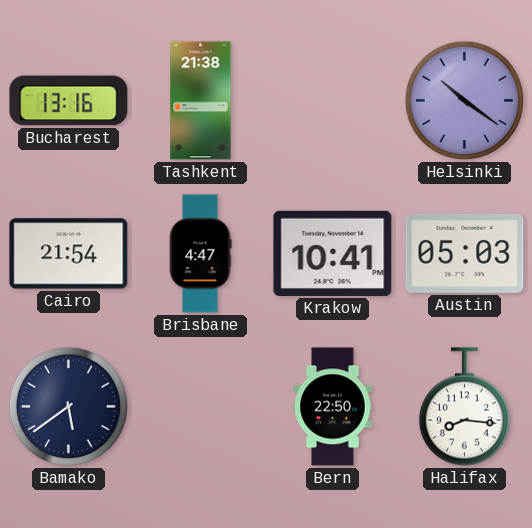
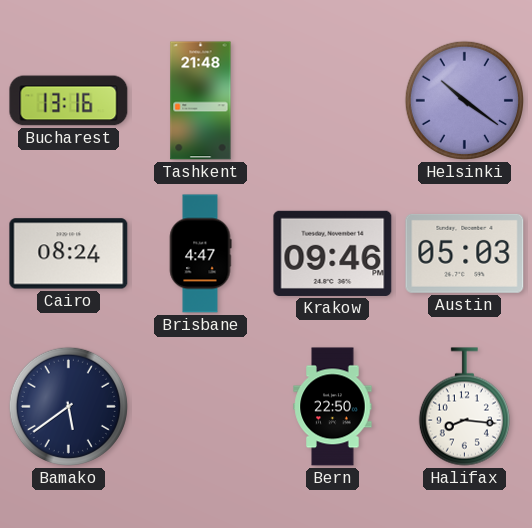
Tashkent: 21:38 -> 21:48
Cairo: 21:54 -> 08:24
Krakow: 10:41 -> 09:46
